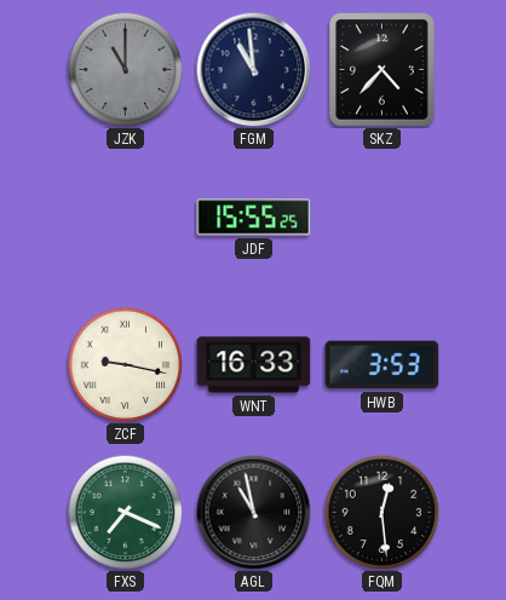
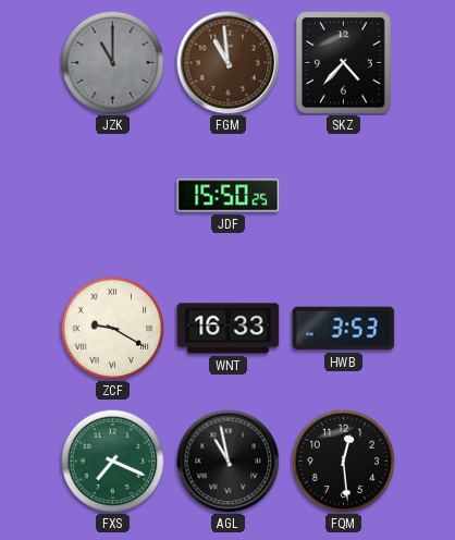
FGM dial: navy -> brown
JDF: 15:55 -> 15:50
ZCF: 9:17 -> 9:20
